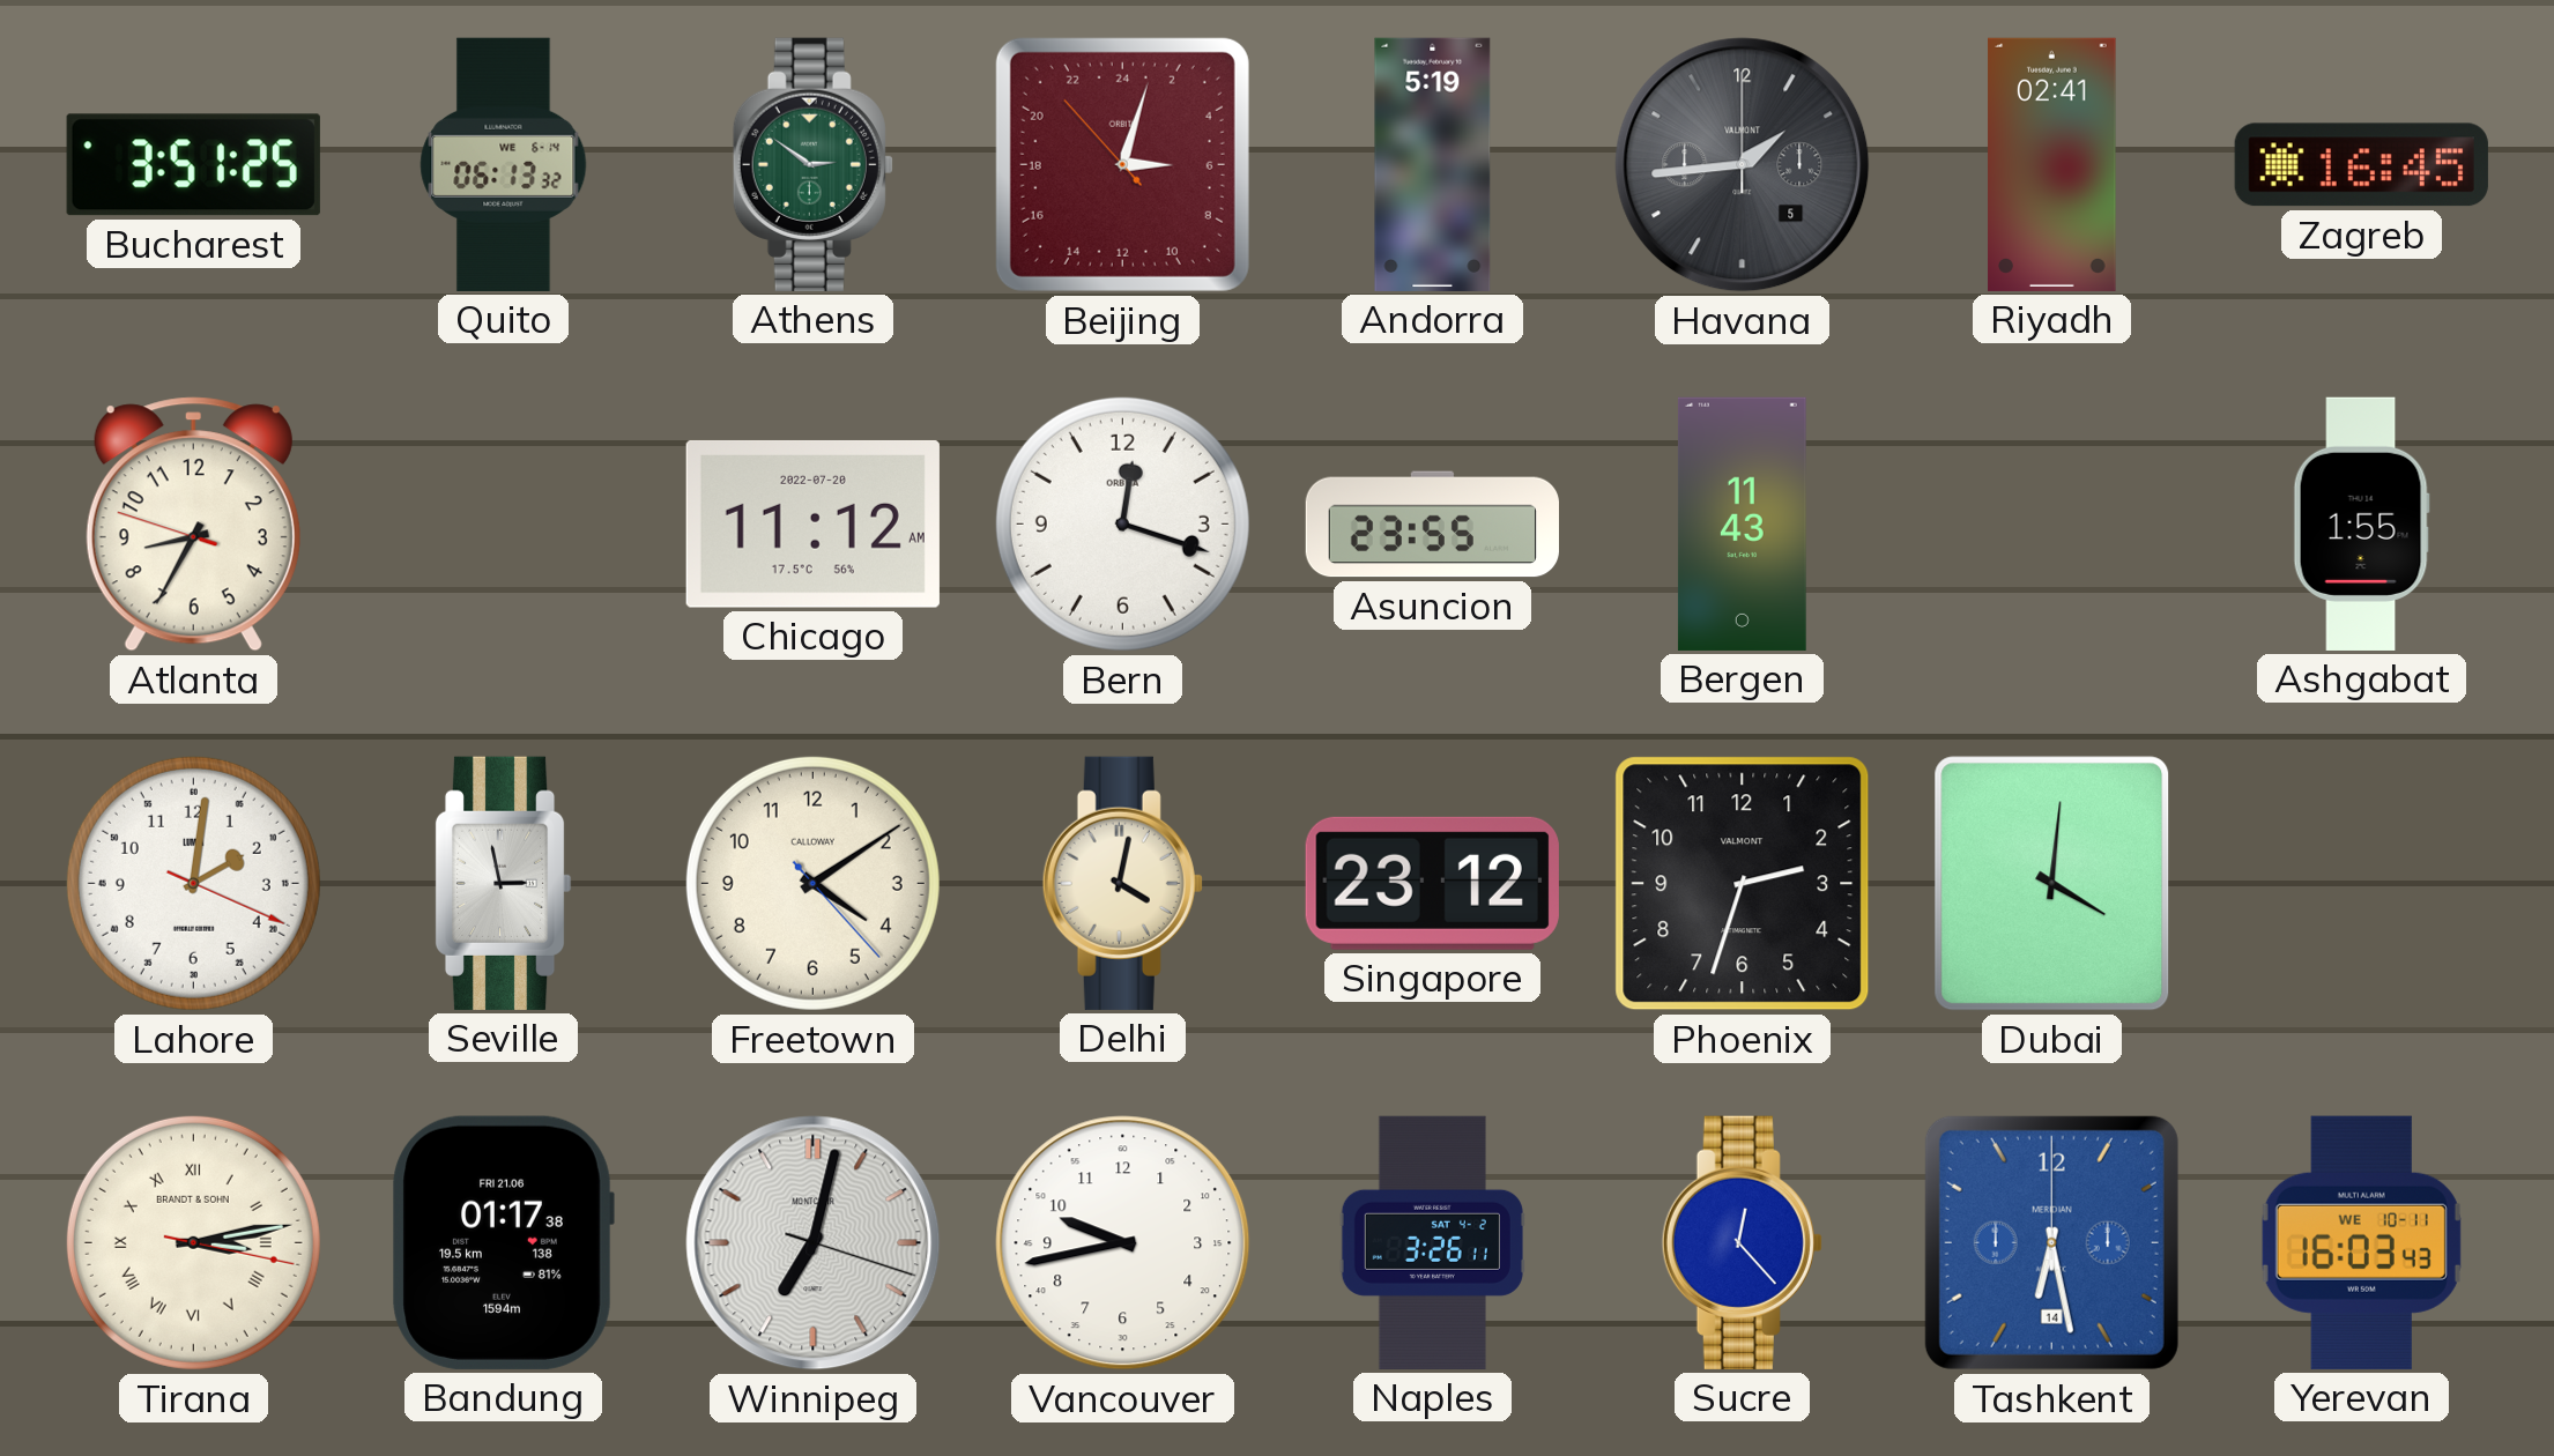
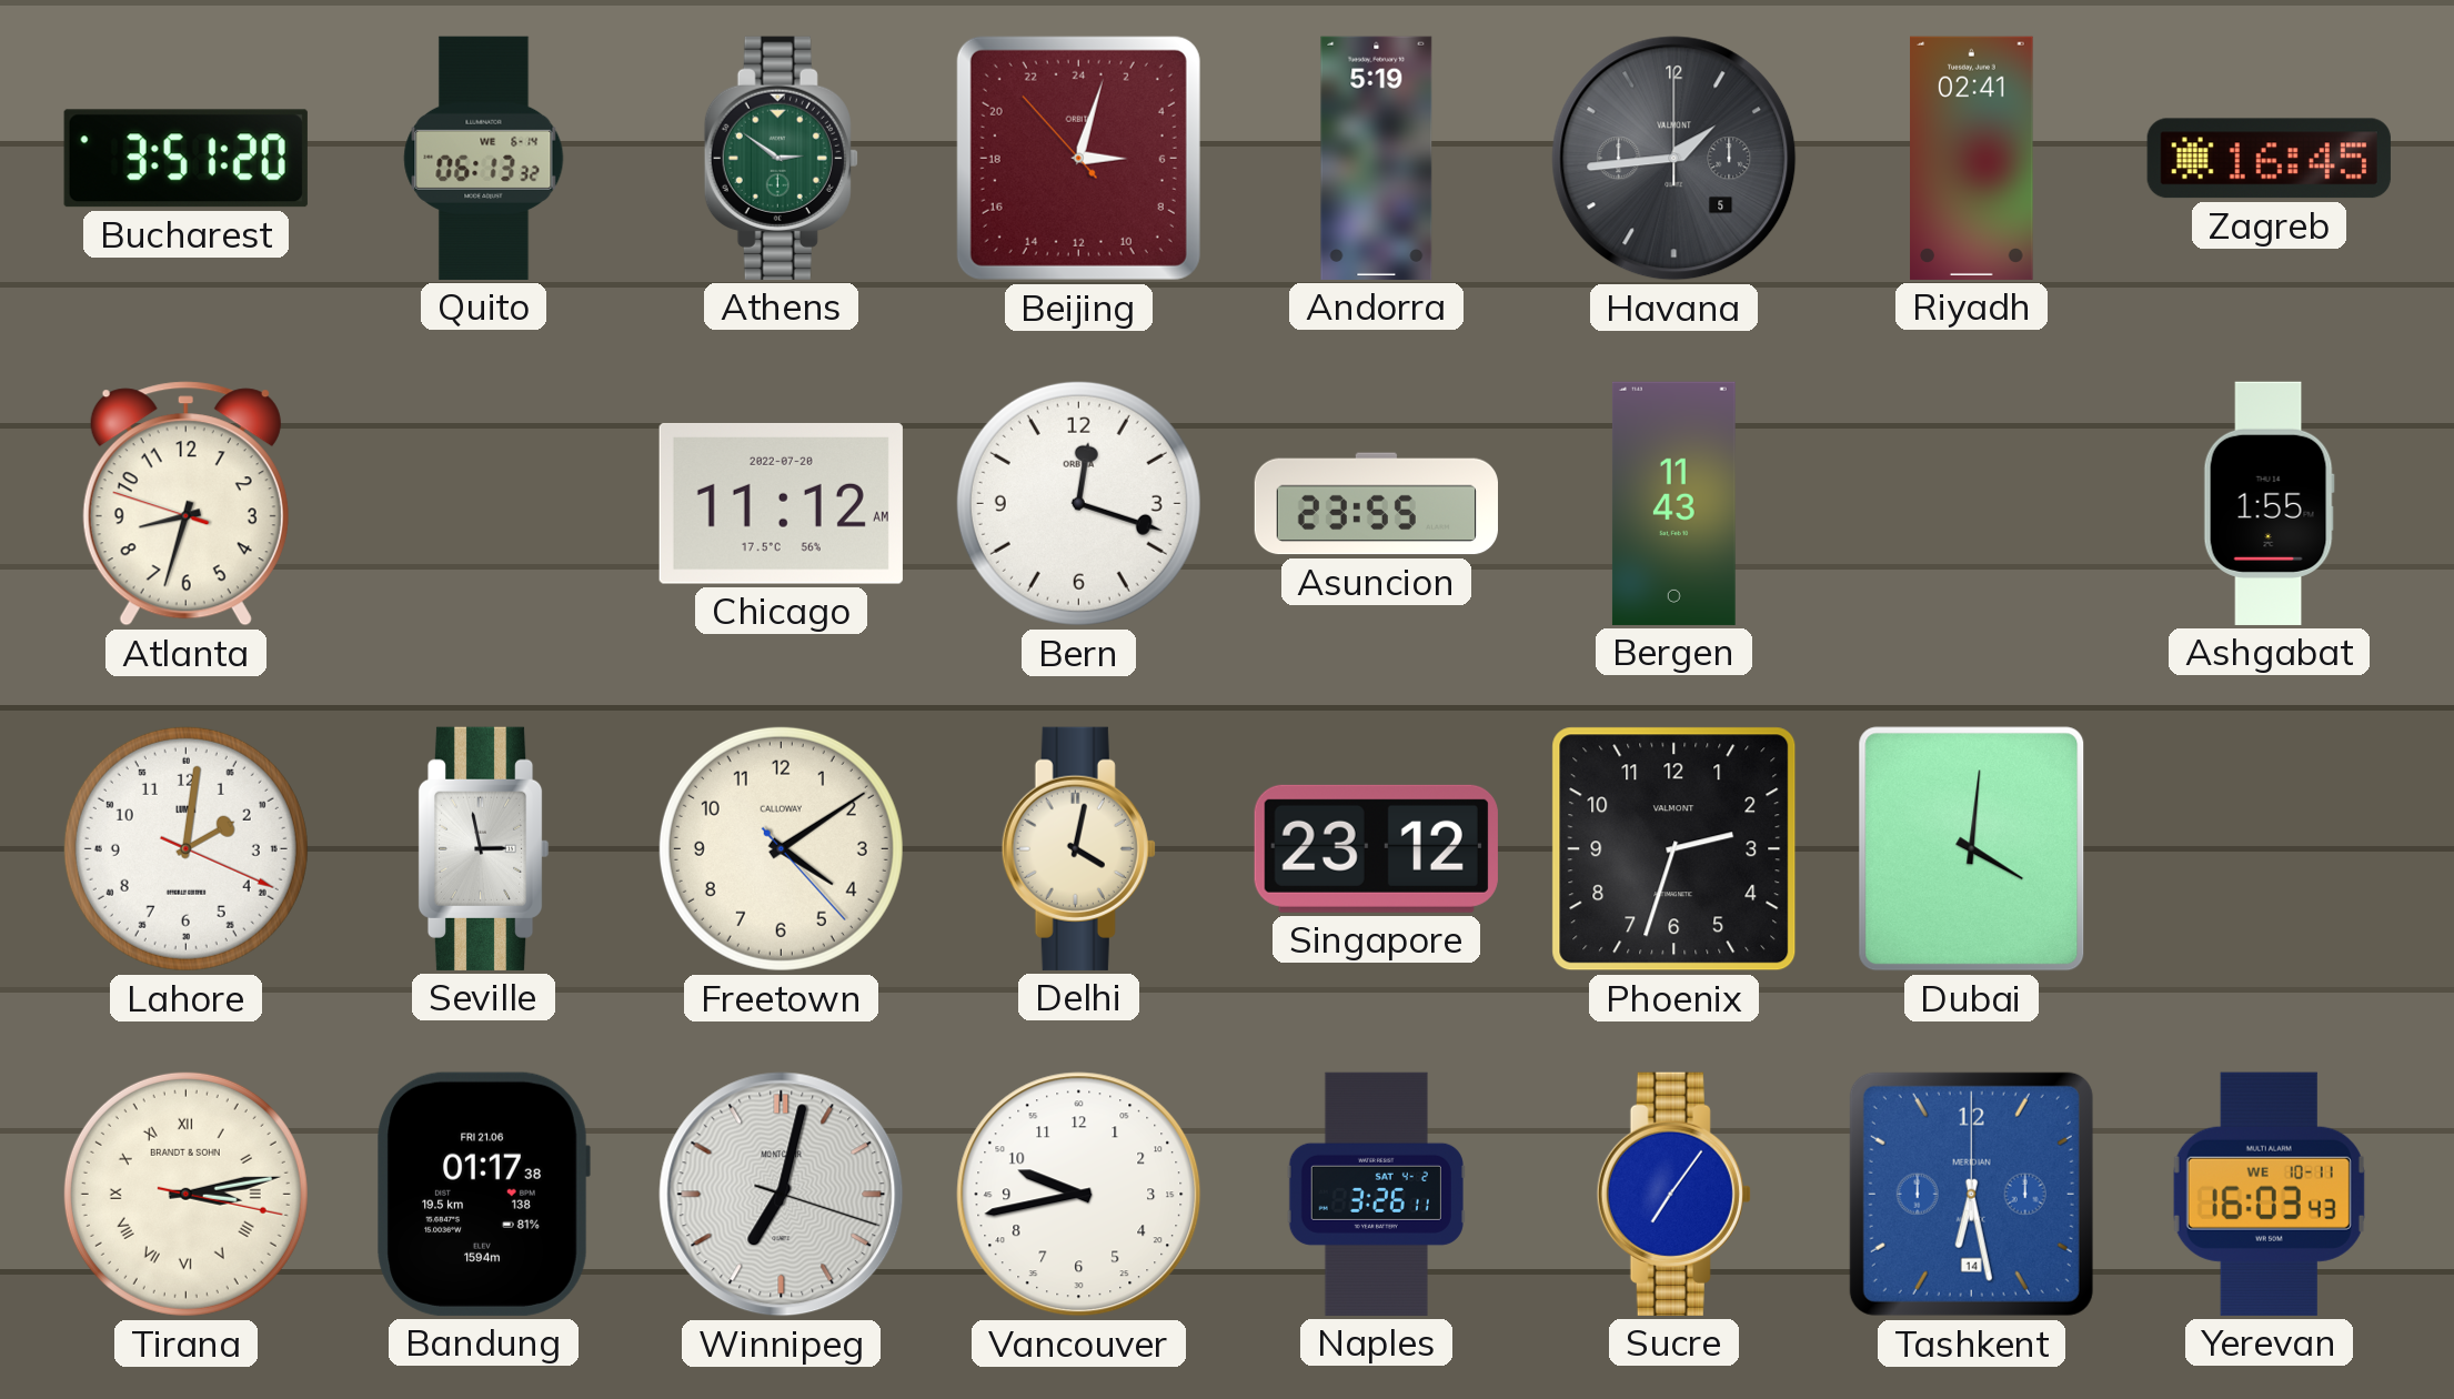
Bucharest: 3:51:25 -> 3:51:20
Atlanta: 8:34 -> 8:32
Sucre: 12:23 -> 7:06
